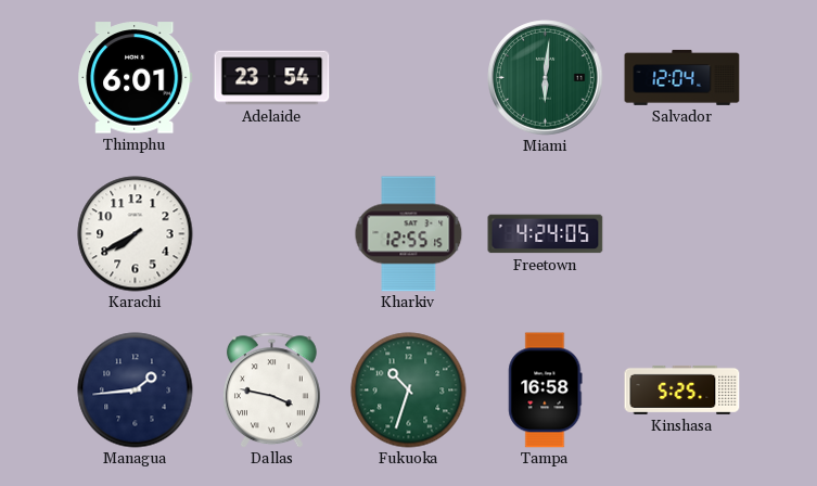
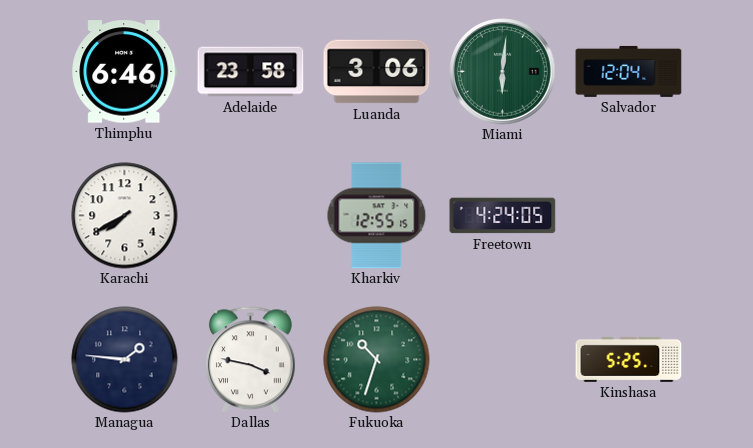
Thimphu: 6:01 -> 6:46
Adelaide: 23:54 -> 23:58
Luanda: none -> 3:06
Managua: 1:44 -> 1:46
Tampa: 16:58 -> none
